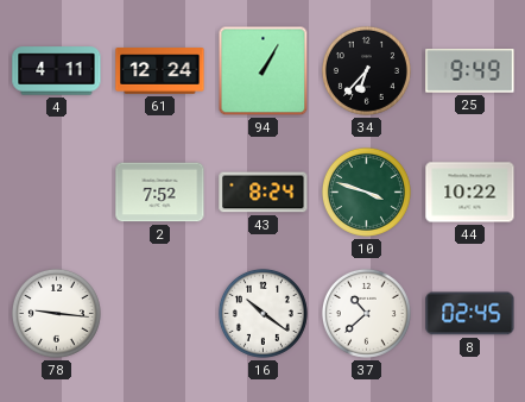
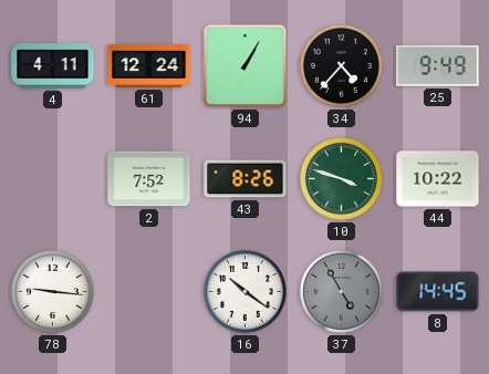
34: 6:37 -> 4:37
43: 8:24 -> 8:26
37: 10:38 -> 4:55
37 dial: white -> grey
8: 02:45 -> 14:45
